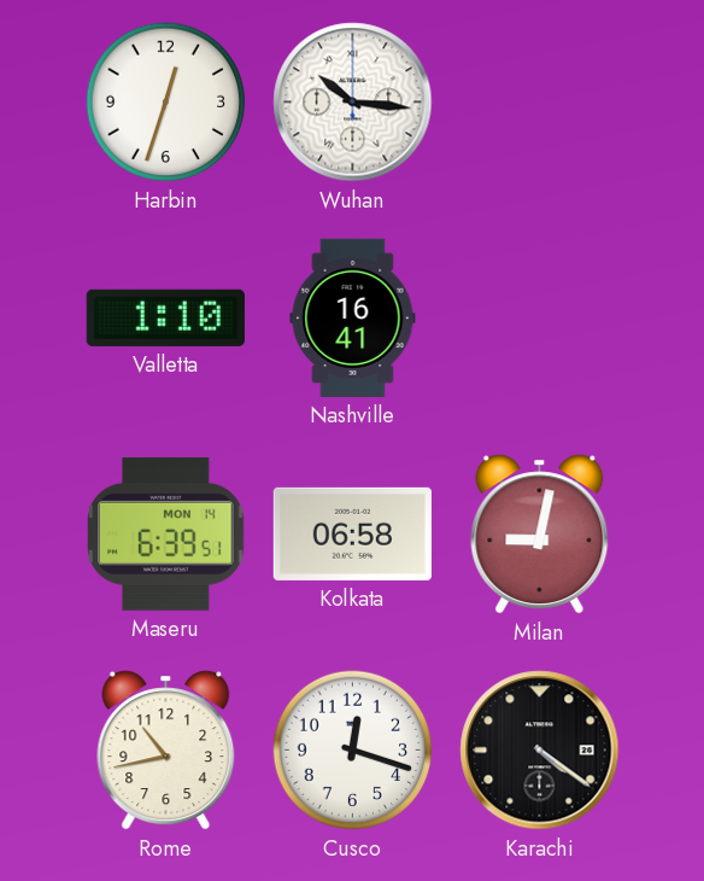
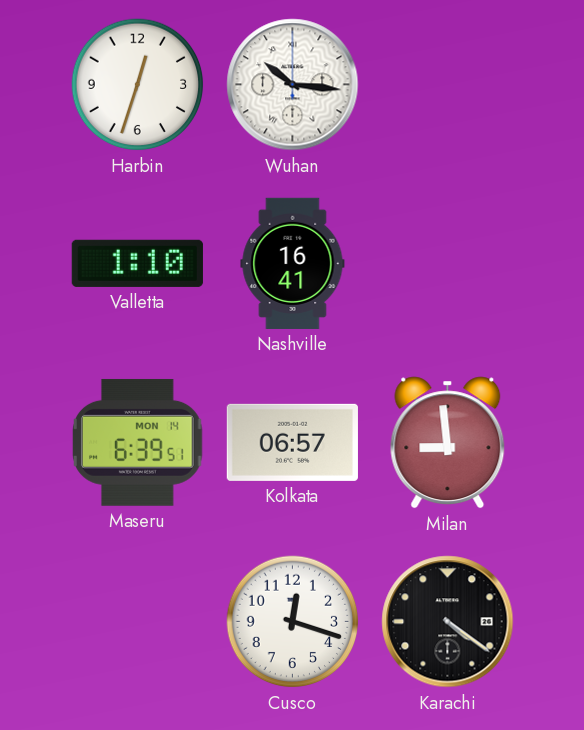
Kolkata: 06:58 -> 06:57
Milan: 9:02 -> 8:59
Rome: 10:43 -> none
